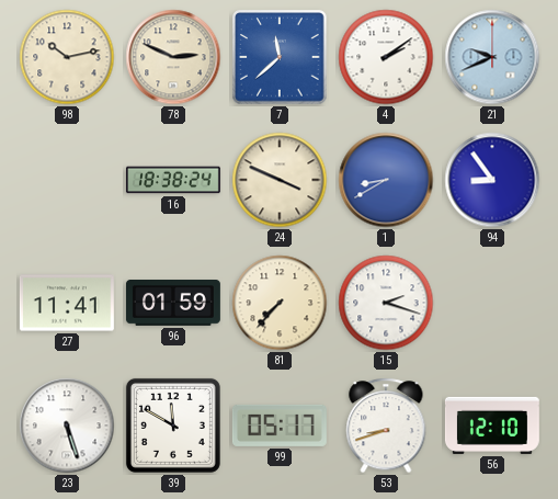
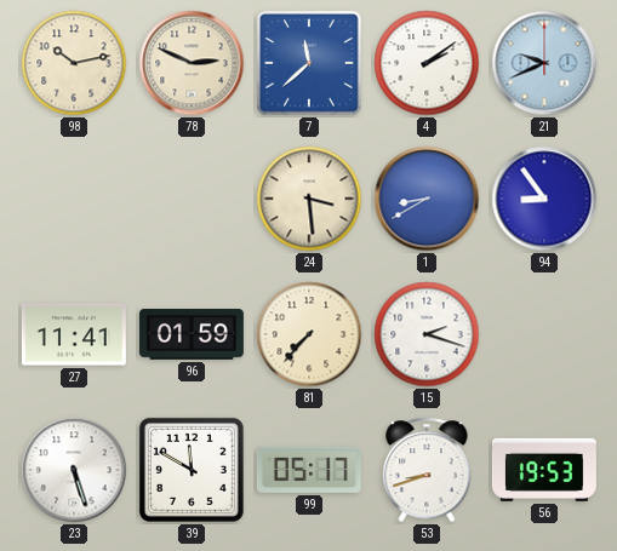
16: 18:38 -> none
24: 3:49 -> 3:29
56: 12:10 -> 19:53
